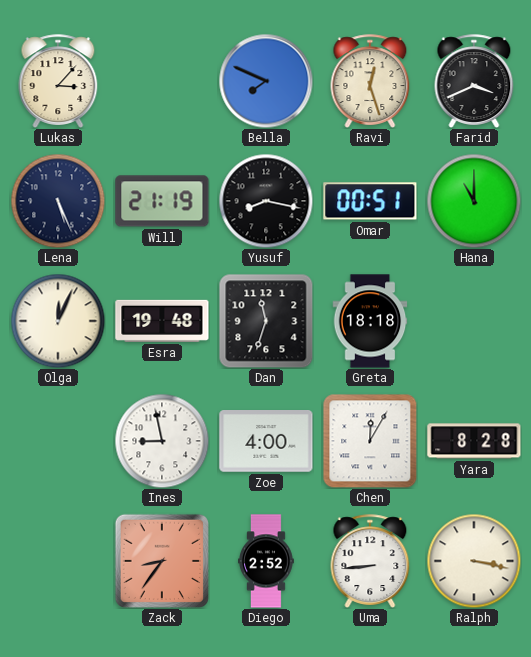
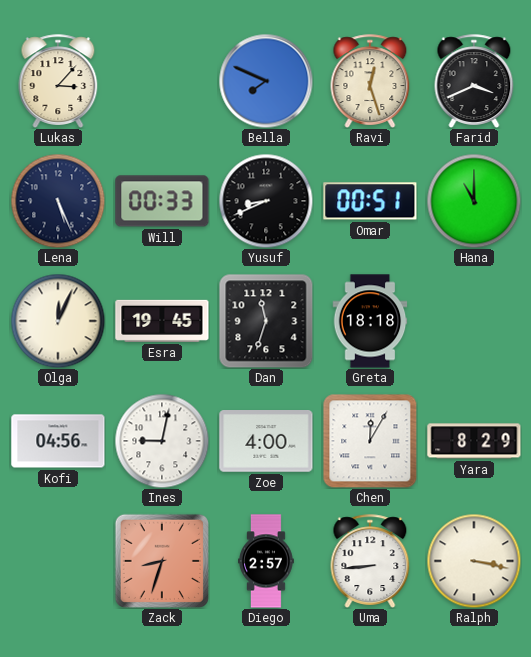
Will: 21:19 -> 00:33
Yusuf: 8:17 -> 8:41
Esra: 19:48 -> 19:45
Kofi: none -> 04:56
Ines: 8:58 -> 9:02
Yara: 8:28 -> 8:29
Zack: 8:36 -> 8:33
Diego: 2:52 -> 2:57
